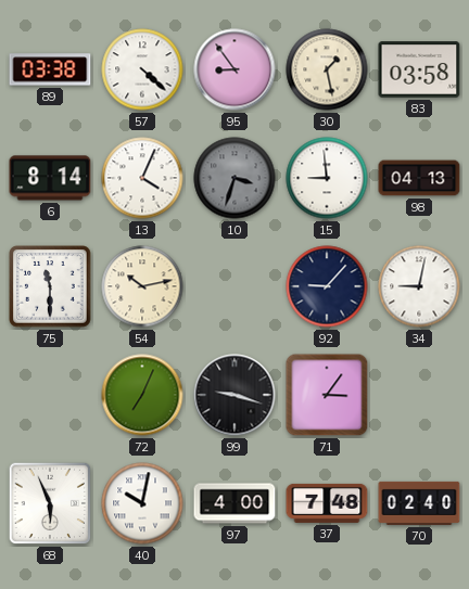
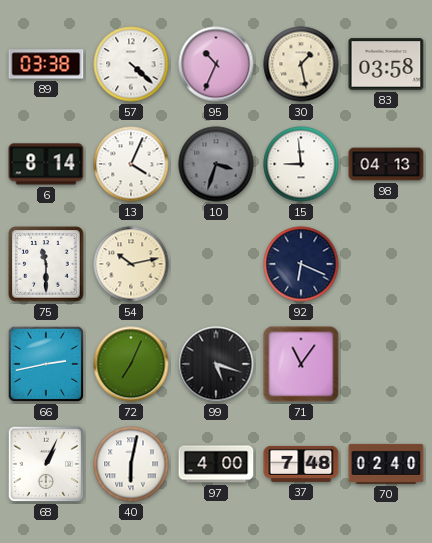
95: 8:54 -> 10:34
92: 9:07 -> 6:19
34: 9:02 -> none
66: none -> 2:43
99: 9:18 -> 5:18
71: 3:06 -> 11:06
68: 5:56 -> 1:04
40: 10:02 -> 6:02
